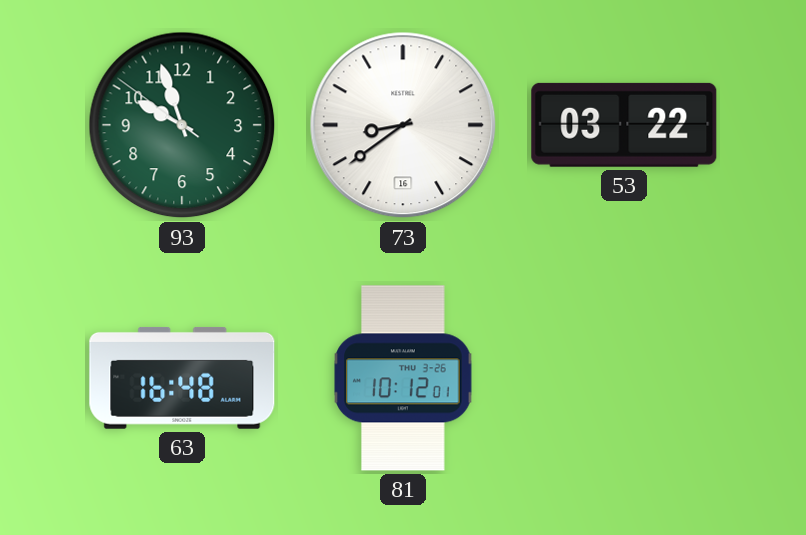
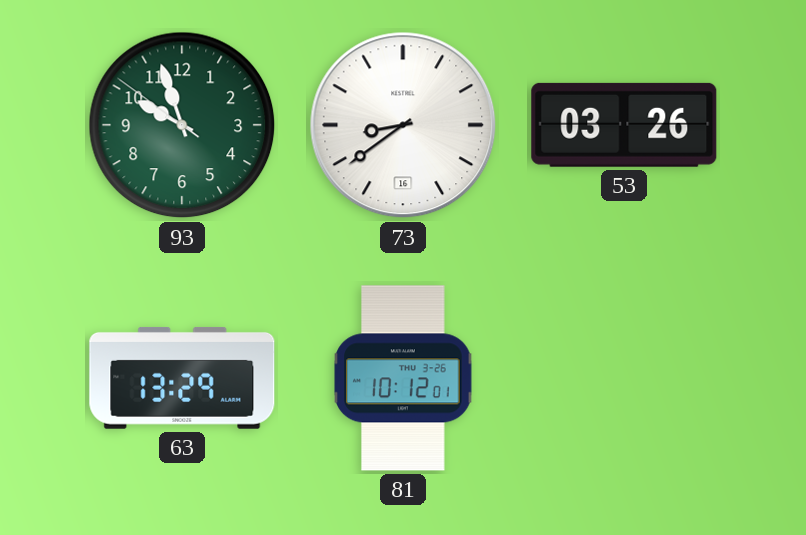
53: 03:22 -> 03:26
63: 16:48 -> 13:29
